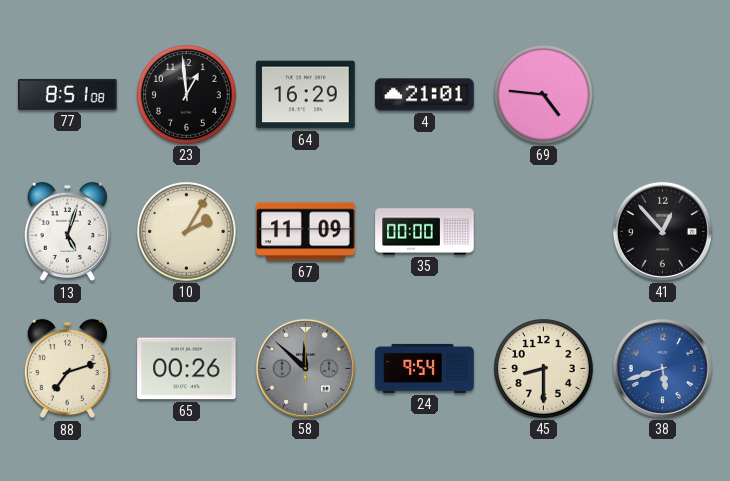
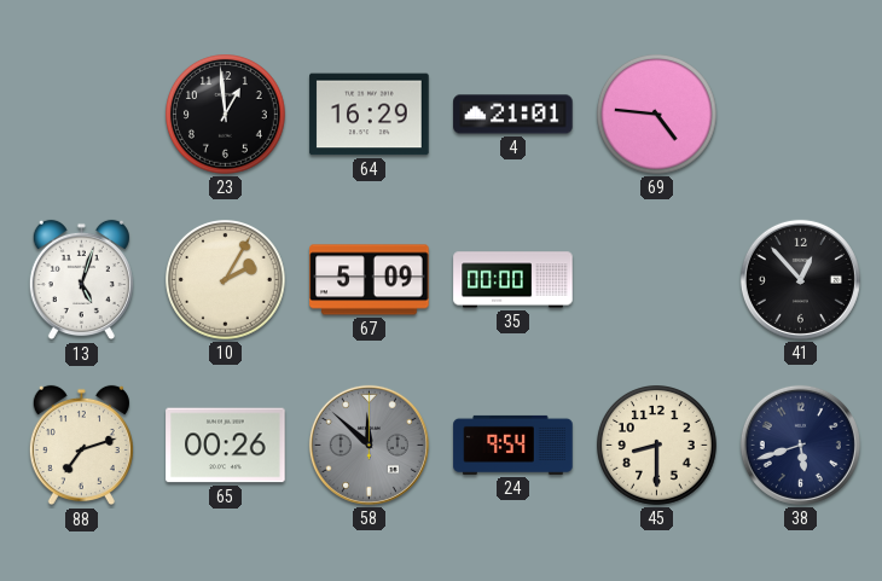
77: 8:51 -> none
67: 11:09 -> 5:09
38 dial: blue -> navy
